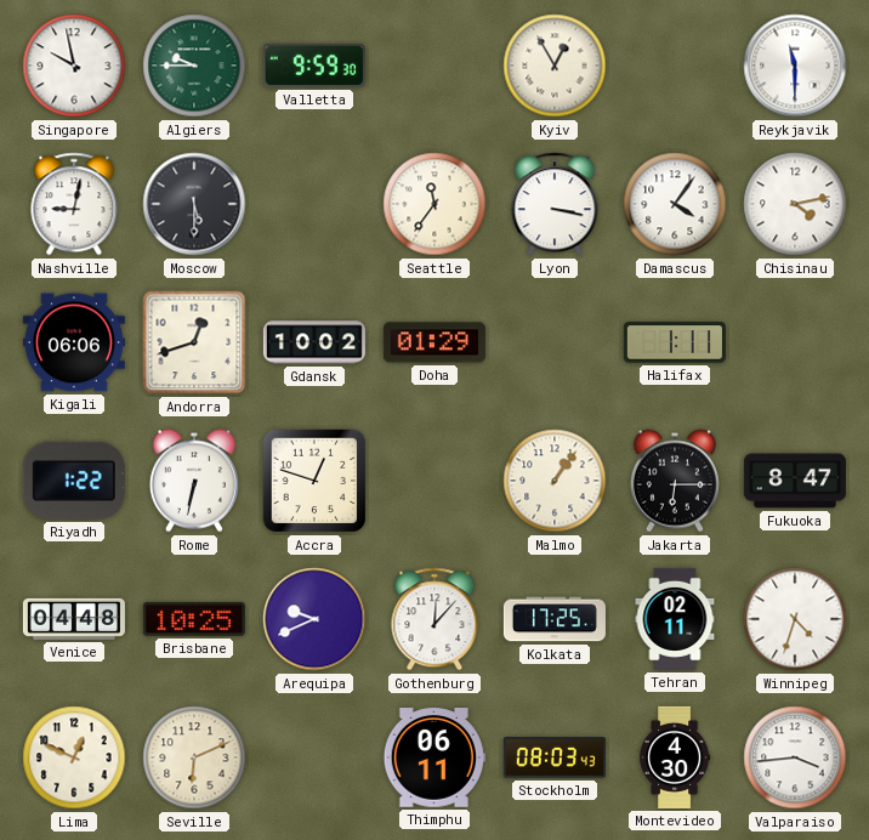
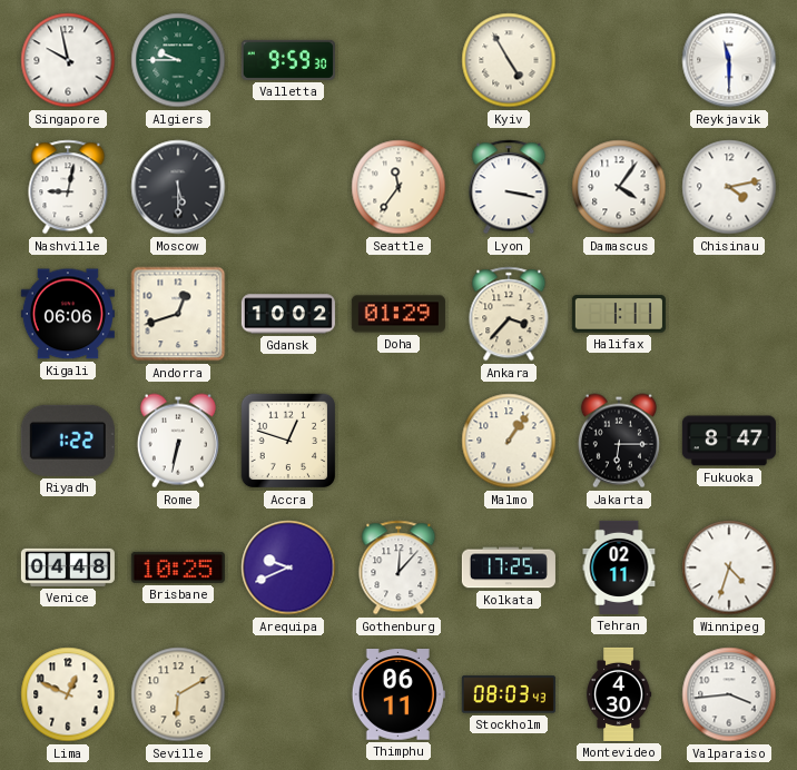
Kyiv: 12:55 -> 4:55
Ankara: none -> 3:37
Seville: 6:11 -> 6:10
